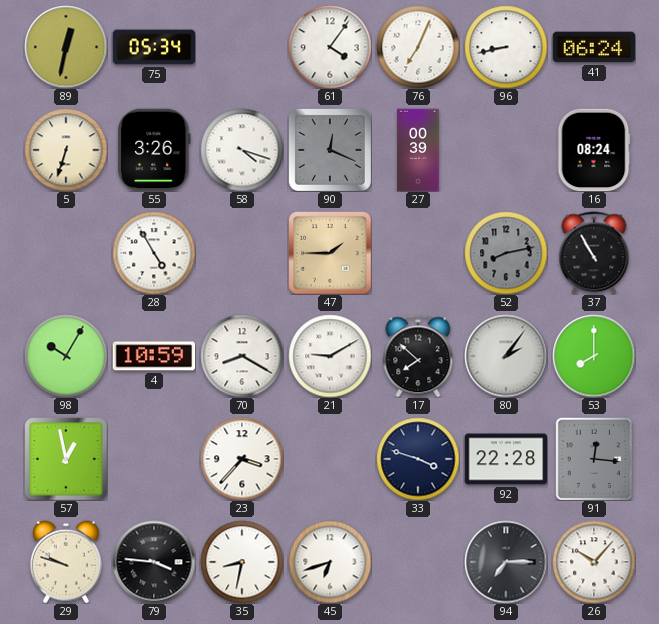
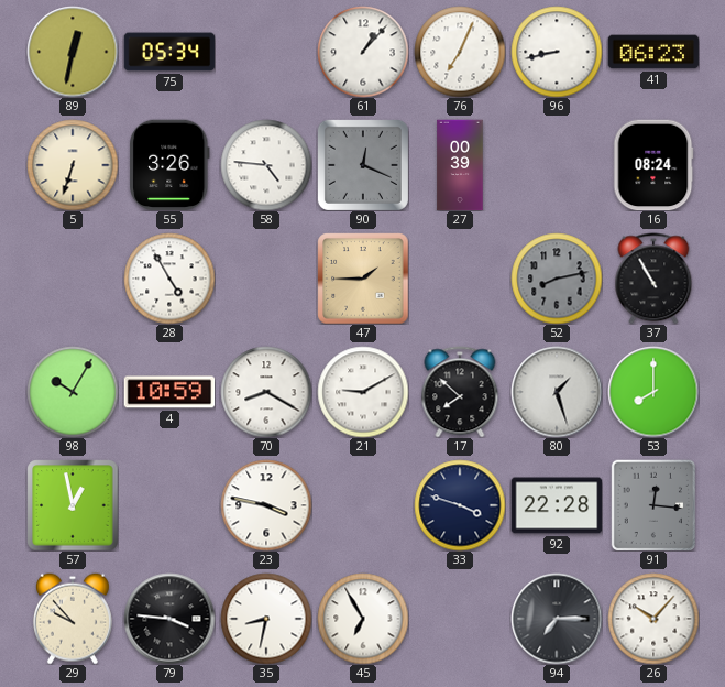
61: 4:06 -> 1:07
41: 06:24 -> 06:23
58: 4:18 -> 4:46
80: 2:06 -> 1:27
23: 3:37 -> 3:47
29: 9:48 -> 9:53
45: 6:42 -> 6:55
